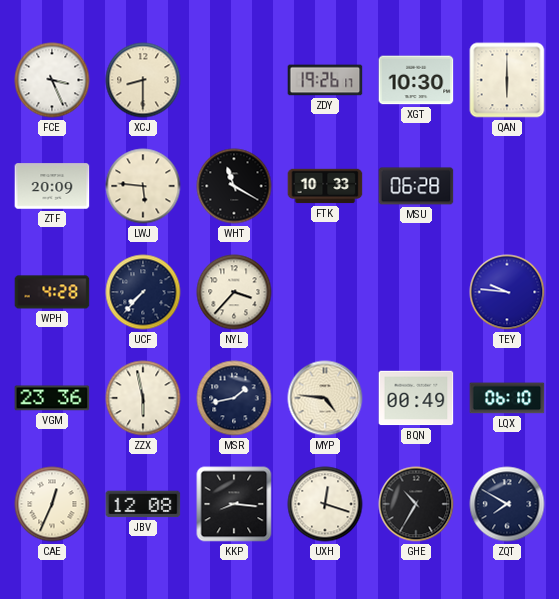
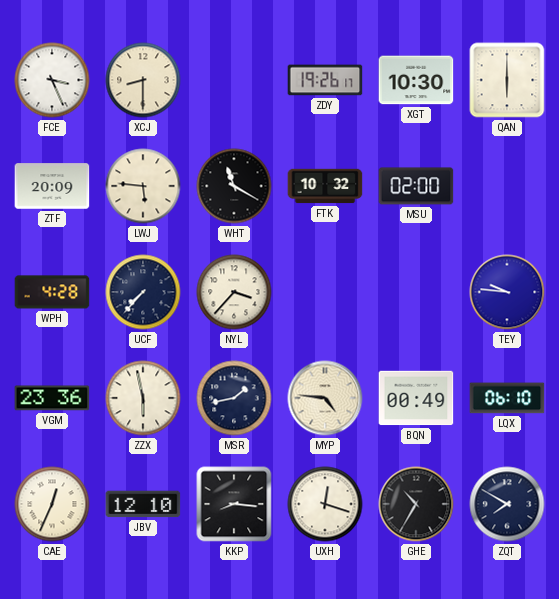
FTK: 10:33 -> 10:32
MSU: 06:28 -> 02:00
JBV: 12:08 -> 12:10
